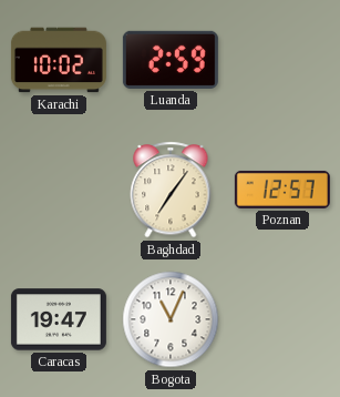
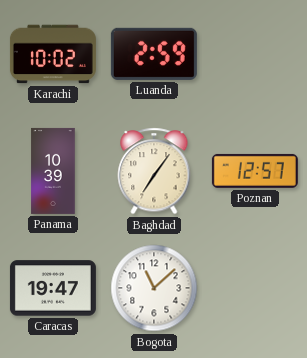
Panama: none -> 10:39
Bogota: 11:04 -> 11:08
